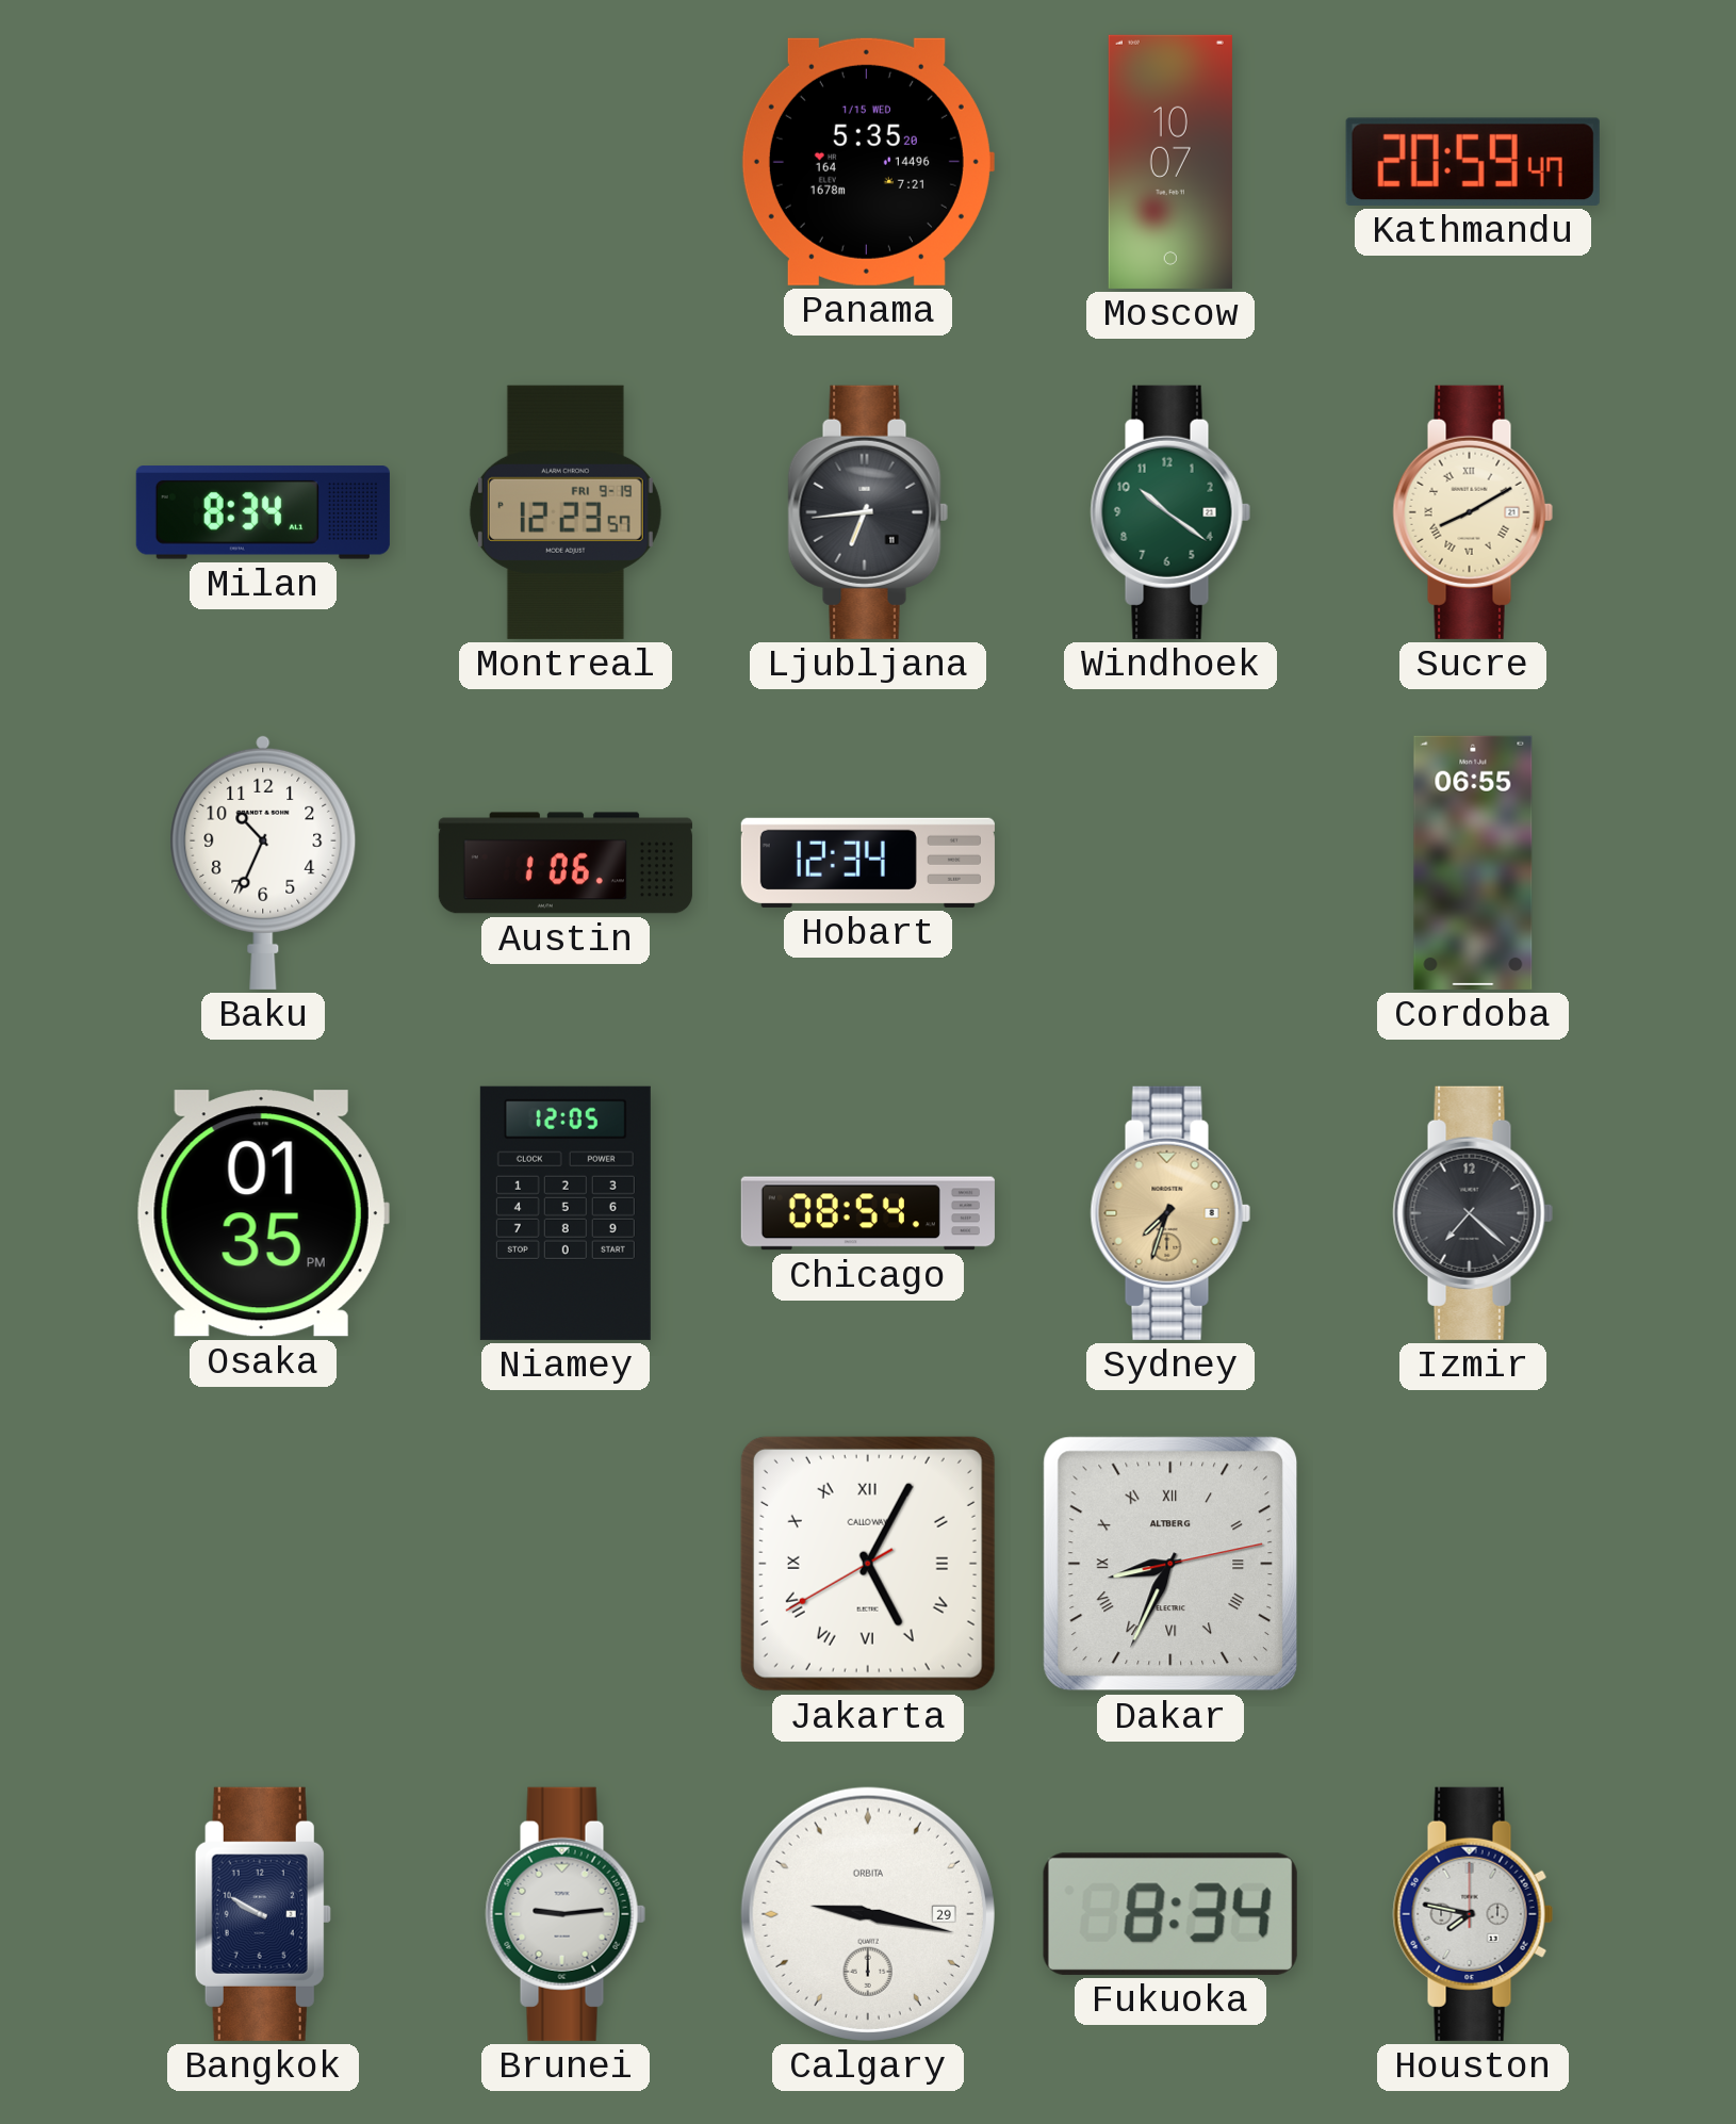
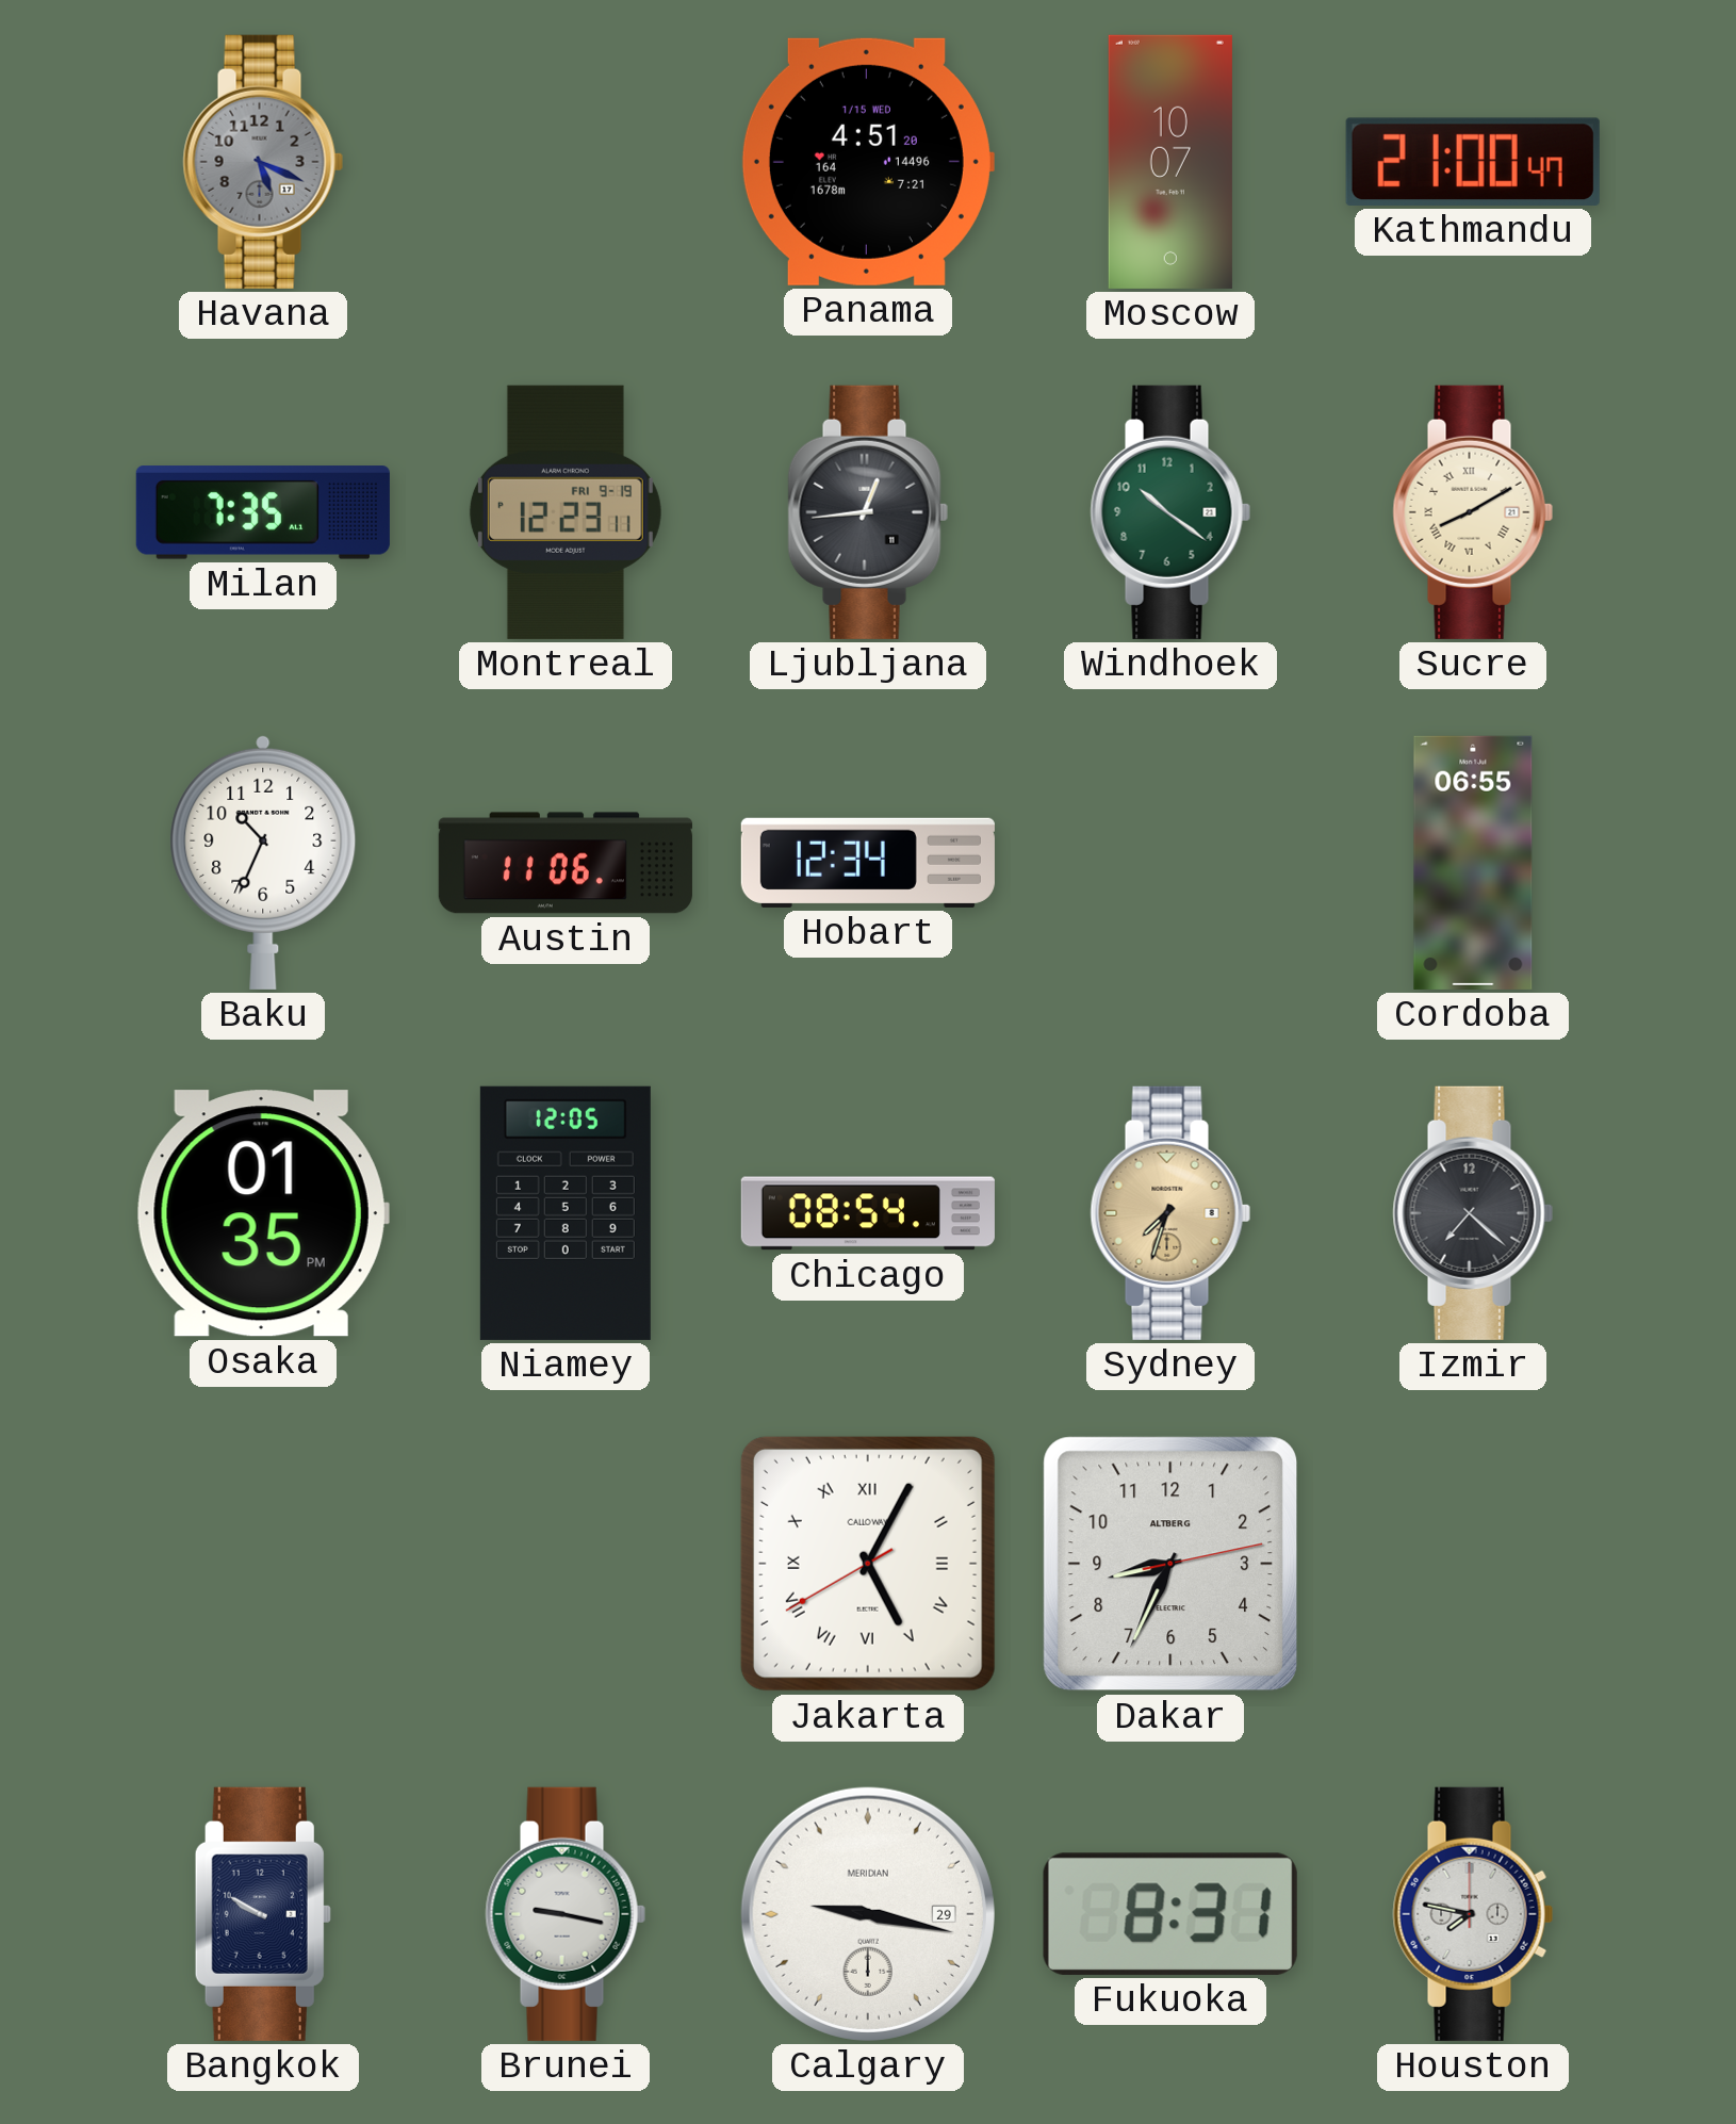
Havana: none -> 5:19
Panama: 5:35 -> 4:51
Kathmandu: 20:59 -> 21:00
Milan: 8:34 -> 7:35
Montreal: 12:23:57 -> 12:23:11
Ljubljana: 6:44 -> 12:44
Austin: 1:06 -> 11:06
Dakar numerals: Roman -> Arabic
Brunei: 9:14 -> 9:17
Calgary brand: ORBITA -> MERIDIAN
Fukuoka: 8:34 -> 8:31
